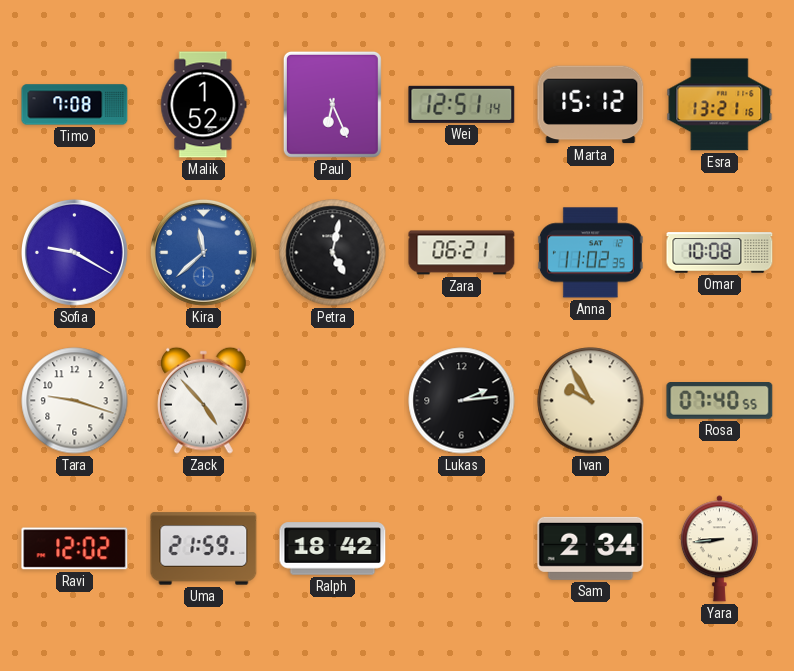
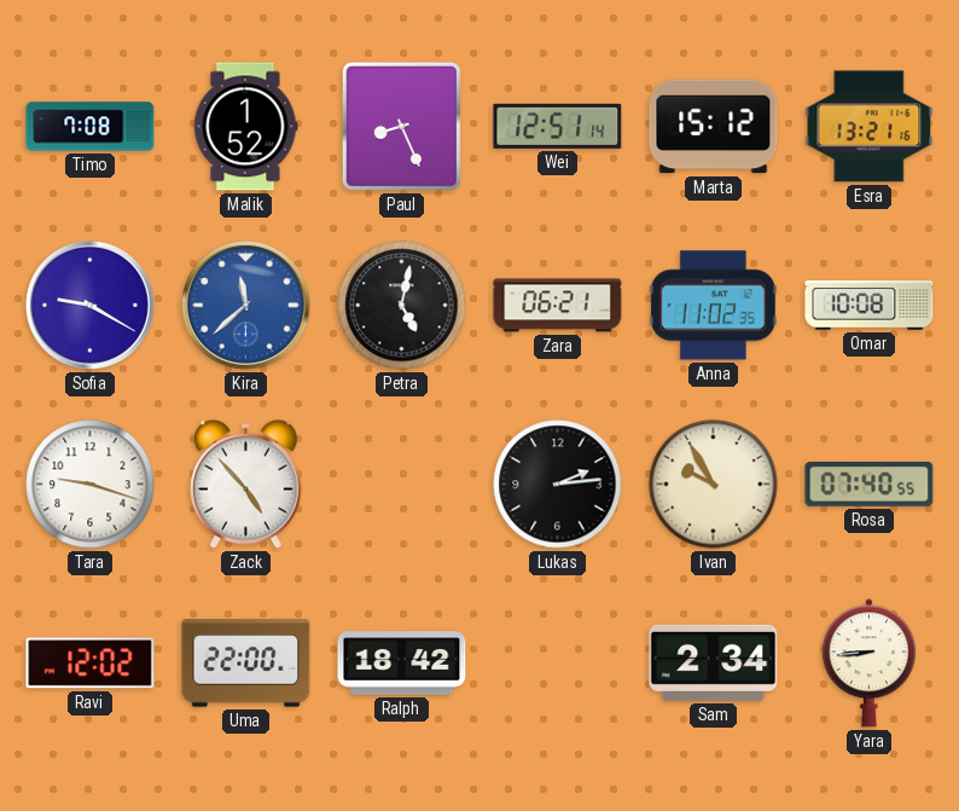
Paul: 6:26 -> 8:26
Uma: 21:59 -> 22:00
